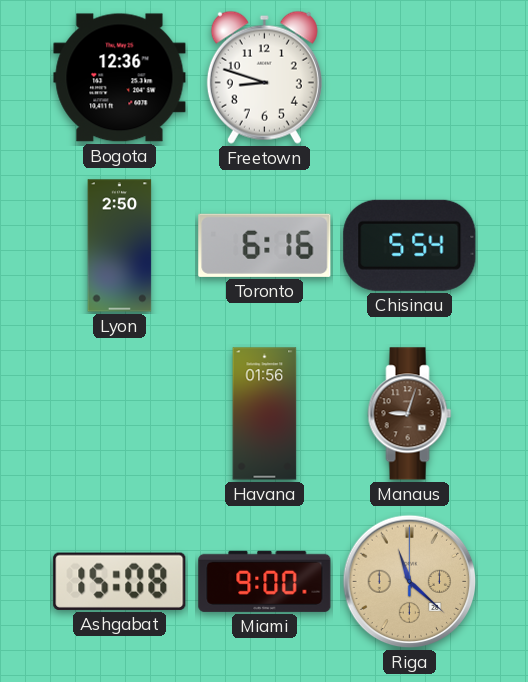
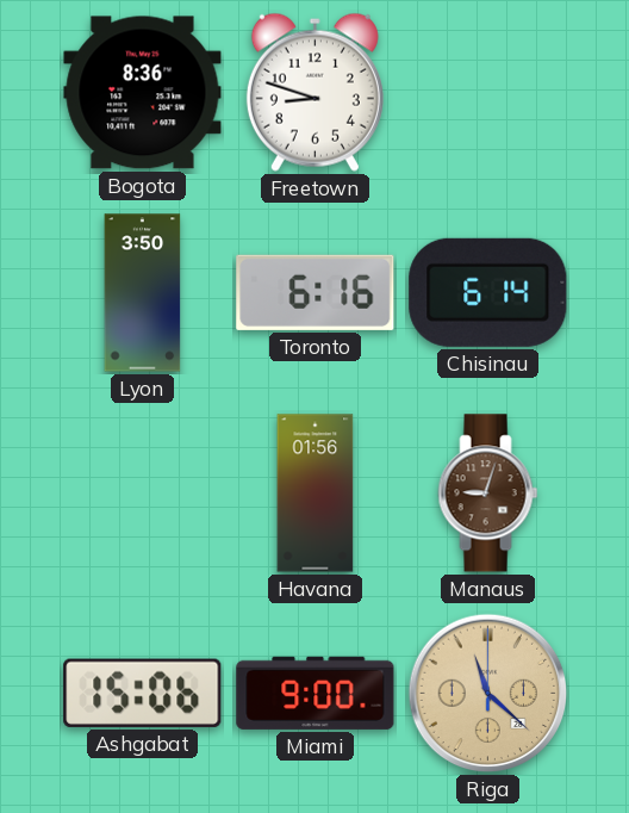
Bogota: 12:36 -> 8:36
Lyon: 2:50 -> 3:50
Chisinau: 5:54 -> 6:14
Ashgabat: 15:08 -> 15:06
